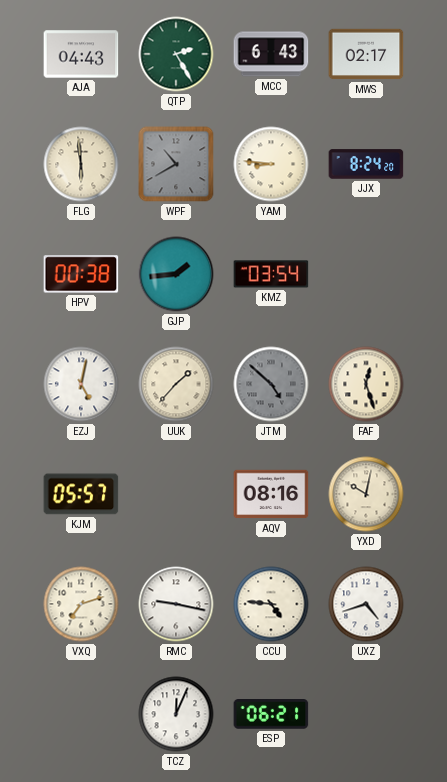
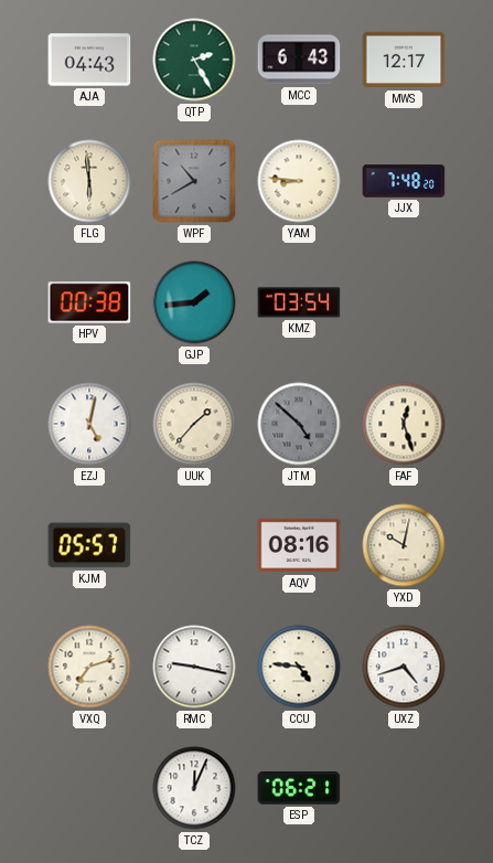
MWS: 02:17 -> 12:17
JJX: 8:24 -> 7:48
